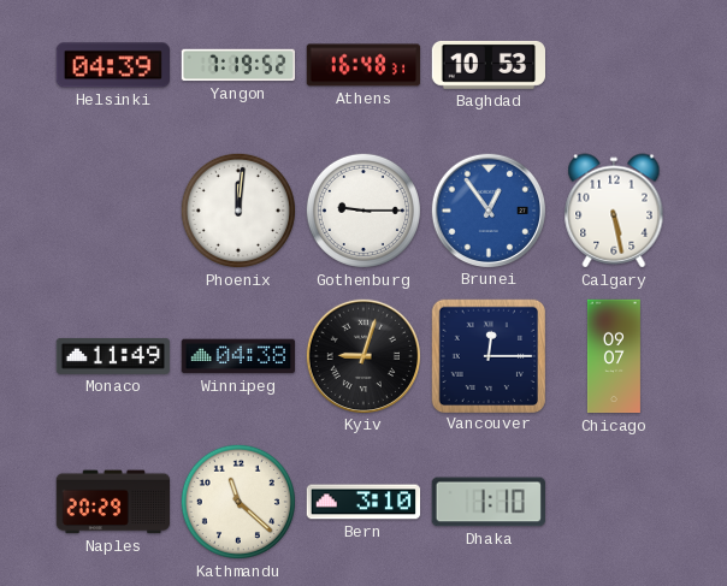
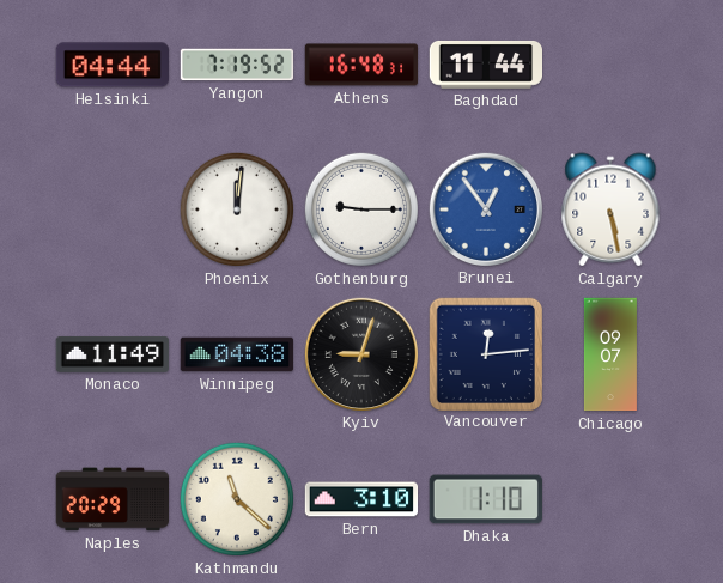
Helsinki: 04:39 -> 04:44
Baghdad: 10:53 -> 11:44
Vancouver: 12:15 -> 12:14
